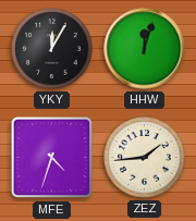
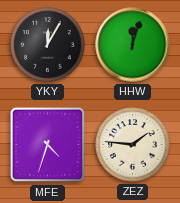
ZEZ: 1:44 -> 1:46
